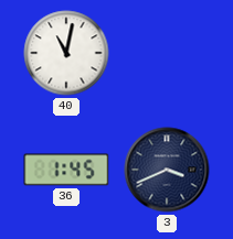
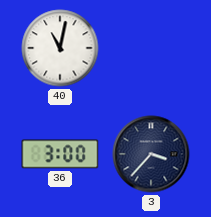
36: 1:45 -> 3:00
3: 3:41 -> 3:37
